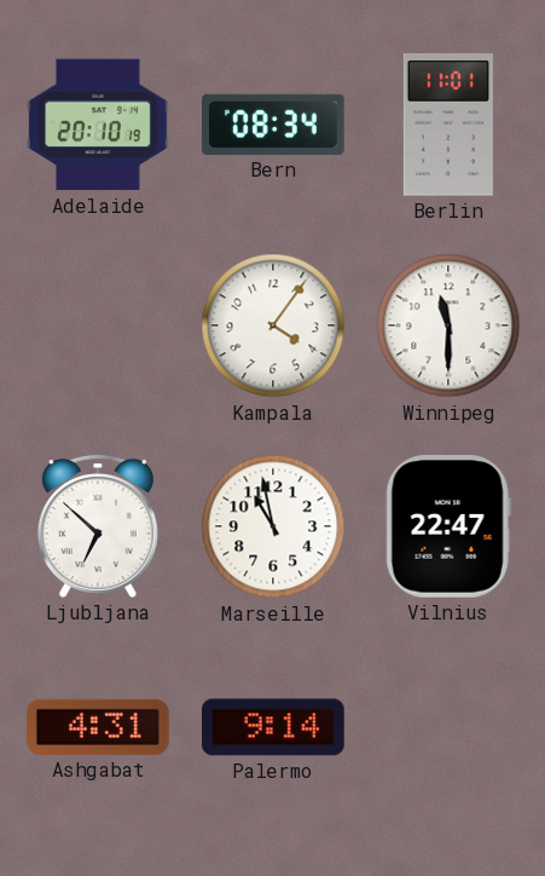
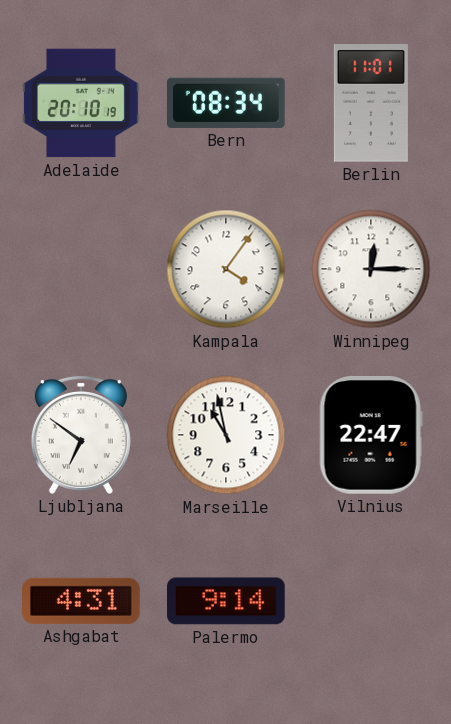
Winnipeg: 11:30 -> 12:15
Ljubljana: 6:52 -> 6:51
